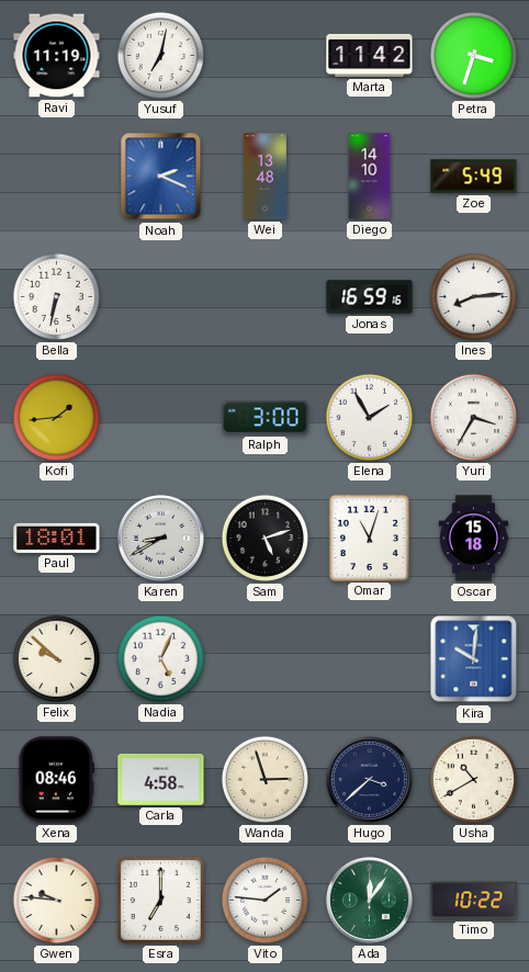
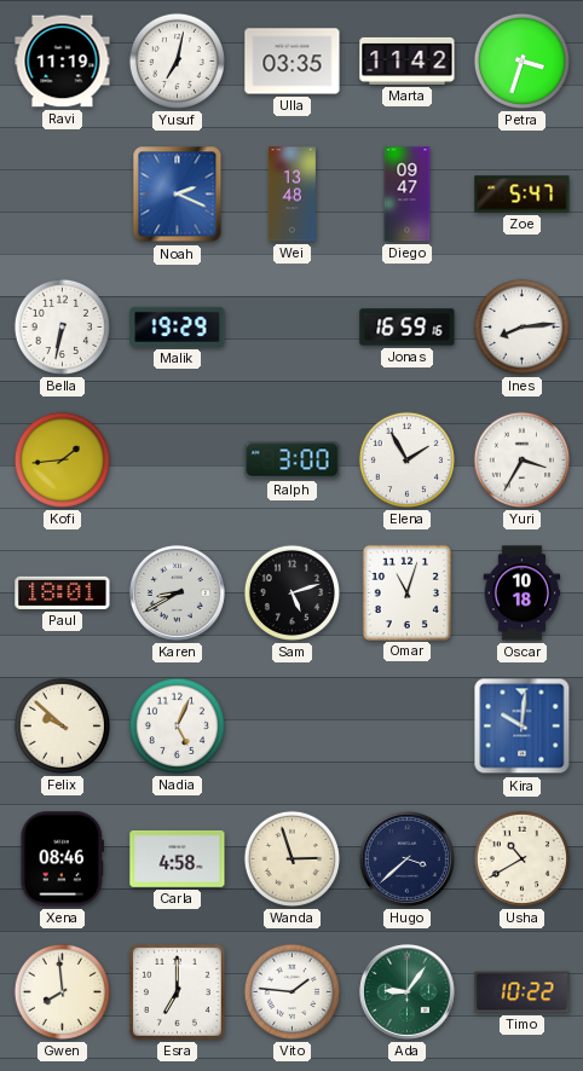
Ulla: none -> 03:35
Diego: 14:10 -> 09:47
Zoe: 5:49 -> 5:47
Malik: none -> 19:29
Oscar: 15:18 -> 10:18
Gwen: 9:46 -> 7:59
Ada: 12:06 -> 9:06
